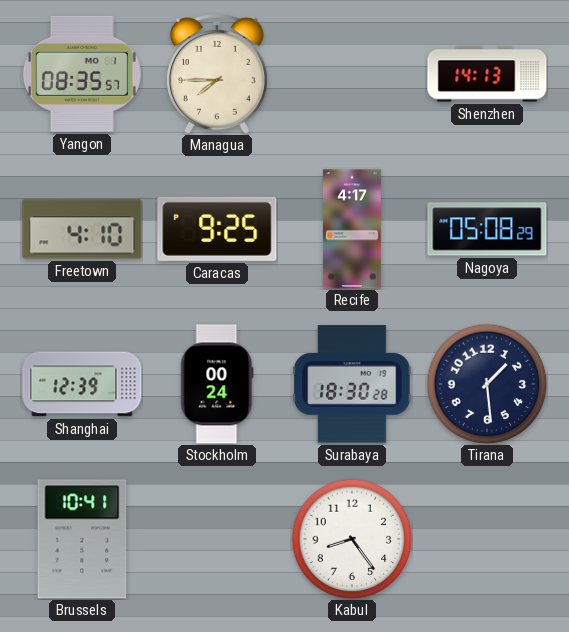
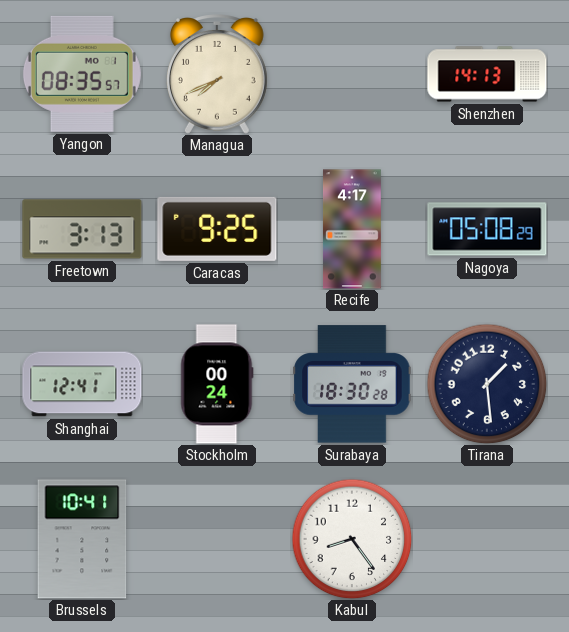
Managua: 7:45 -> 7:41
Freetown: 4:10 -> 3:13
Shanghai: 12:39 -> 12:41
